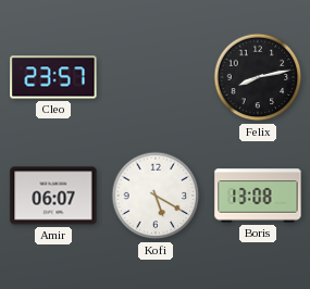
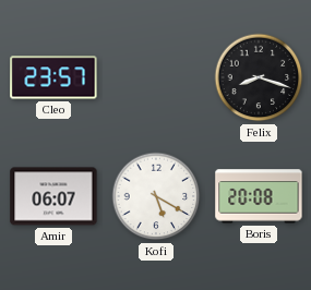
Felix: 8:13 -> 8:18
Boris: 13:08 -> 20:08
